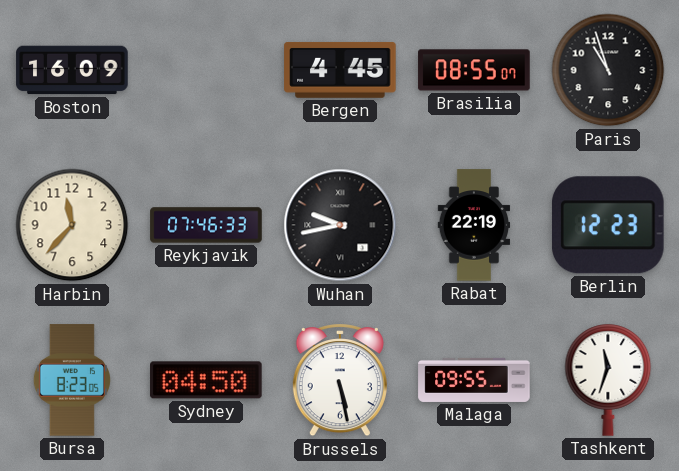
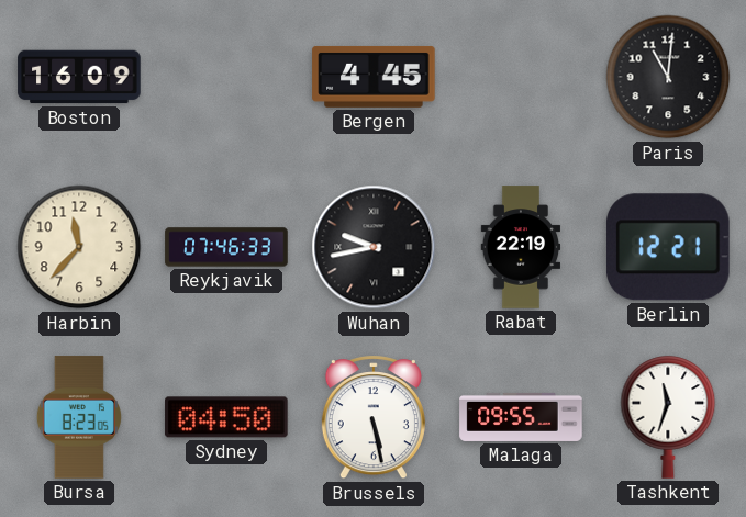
Brasilia: 08:55 -> none
Paris: 10:57 -> 11:01
Berlin: 12:23 -> 12:21
